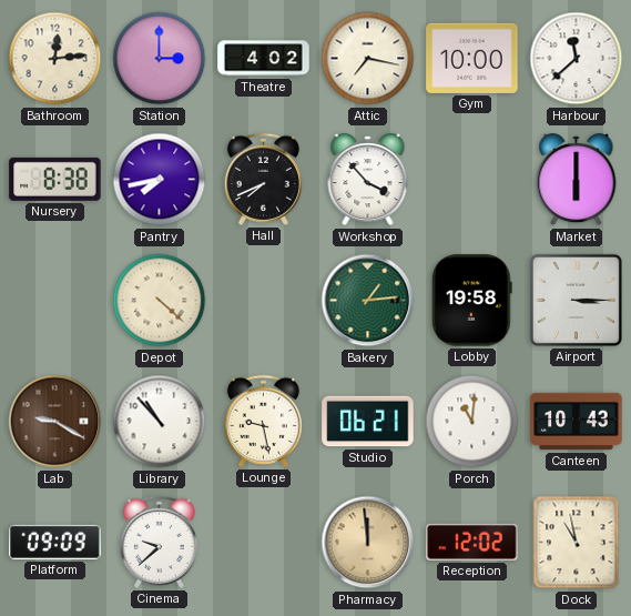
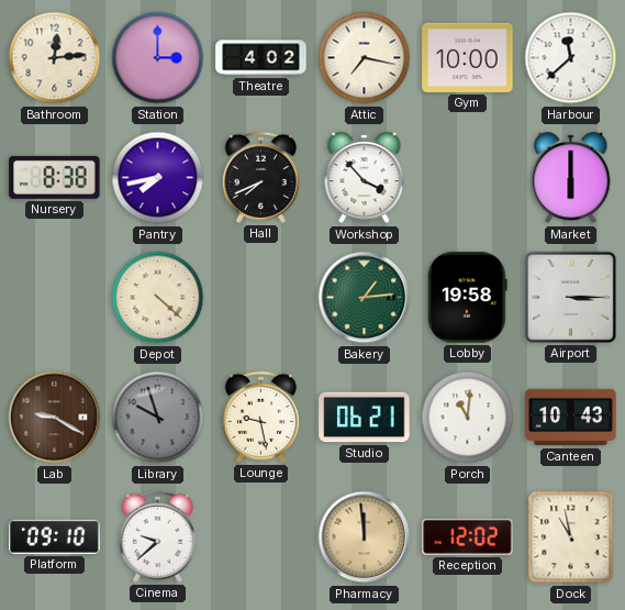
Library: 10:53 -> 9:57
Library dial: white -> grey
Platform: 09:09 -> 09:10
